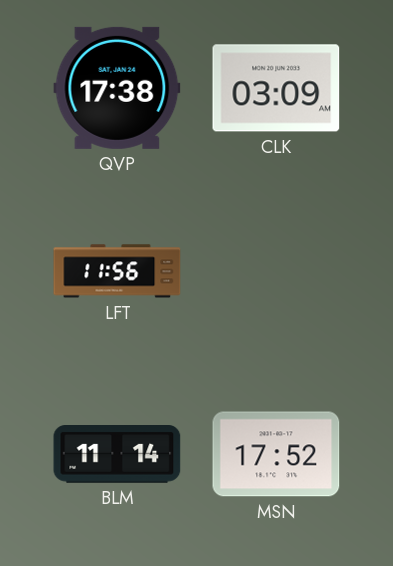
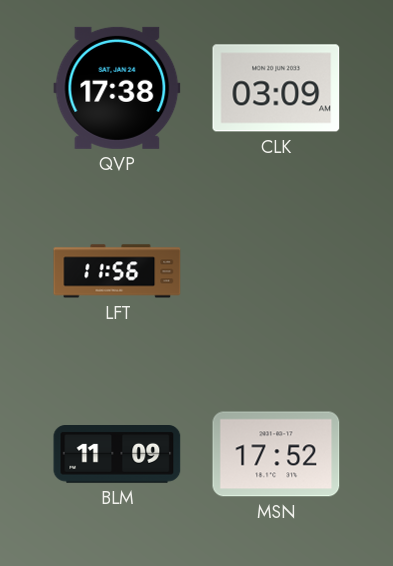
BLM: 11:14 -> 11:09
